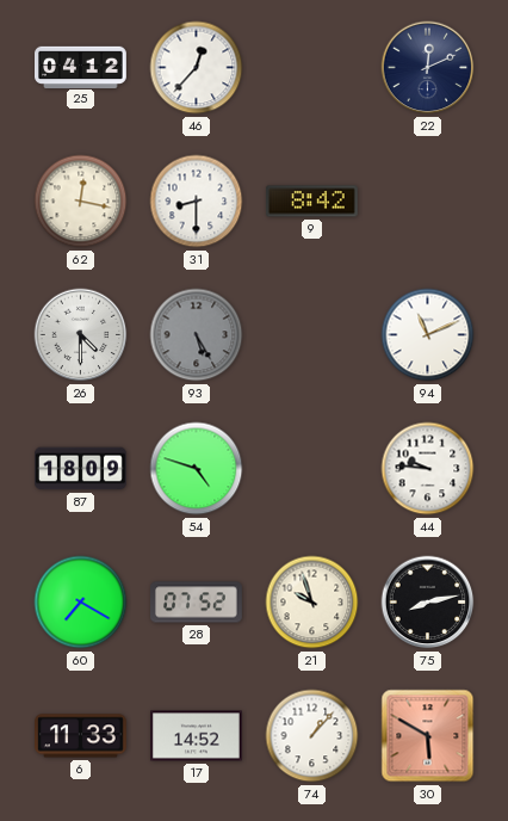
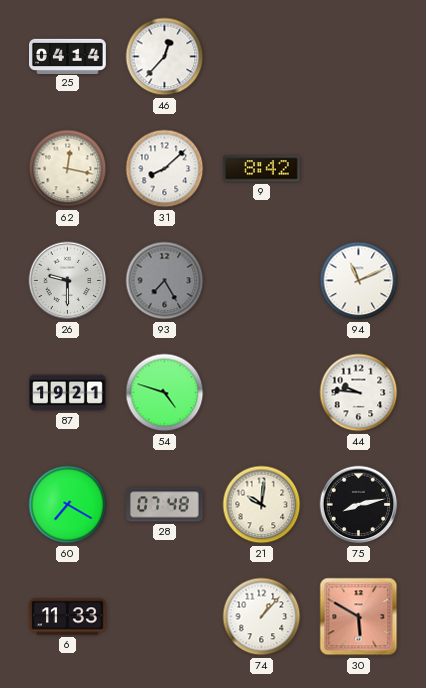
25: 04:12 -> 04:14
22: 12:11 -> none
31: 8:30 -> 8:08
26: 4:30 -> 9:30
93: 5:25 -> 7:25
87: 18:09 -> 19:21
28: 07:52 -> 07:48
21: 9:57 -> 10:01
17: 14:52 -> none
